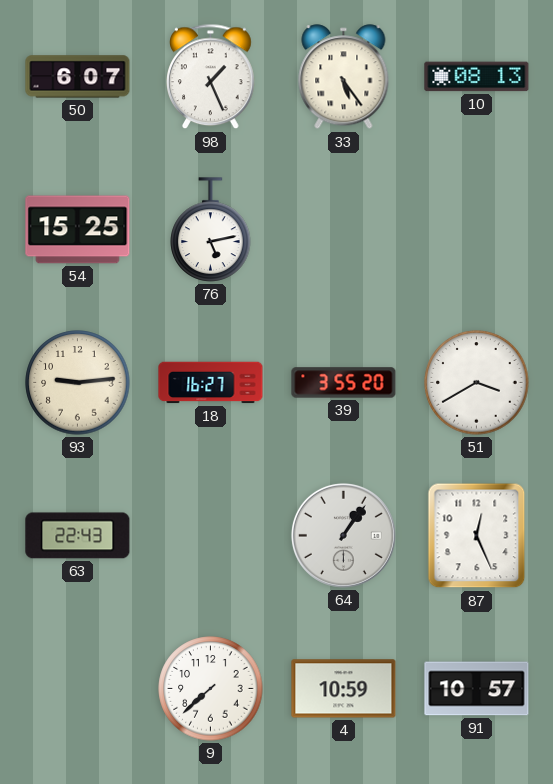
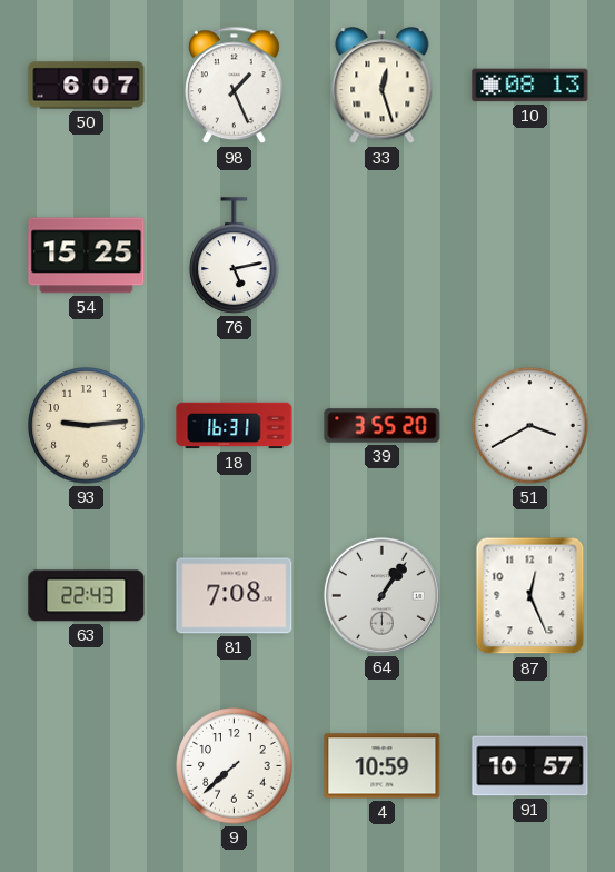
33: 5:24 -> 12:27
18: 16:27 -> 16:31
81: none -> 7:08
